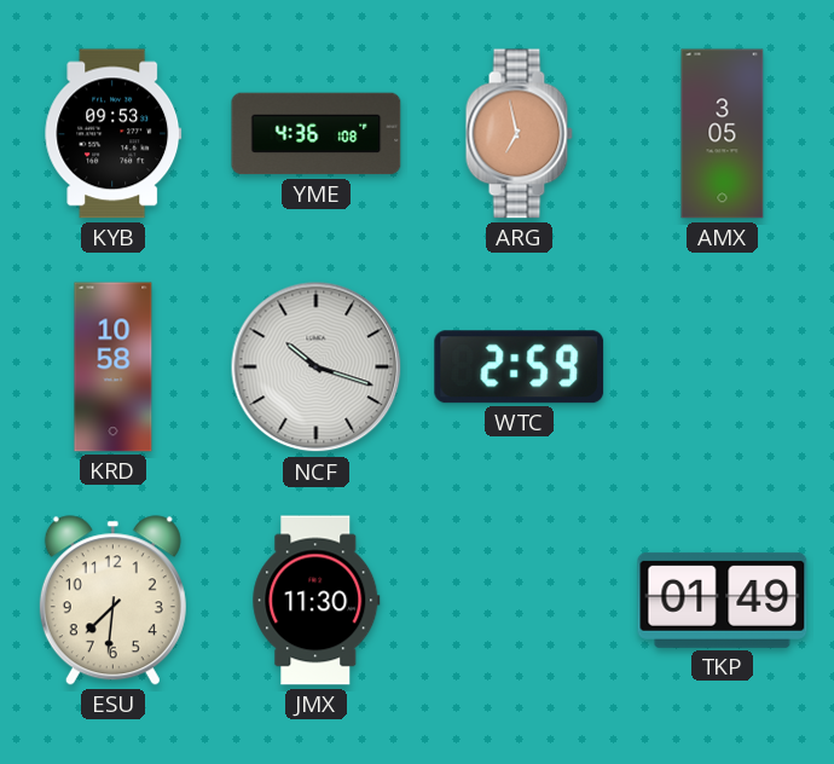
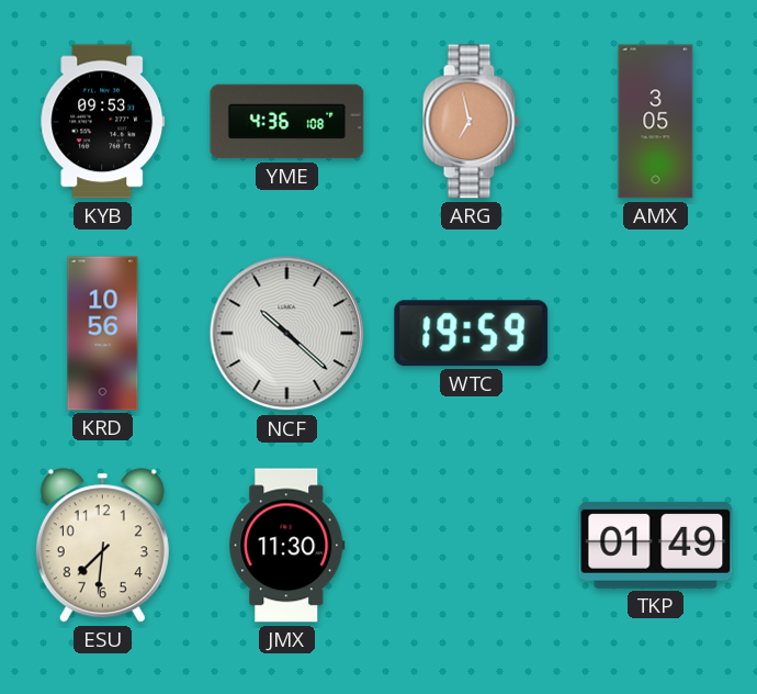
KRD: 10:58 -> 10:56
NCF: 10:18 -> 10:22
WTC: 2:59 -> 19:59
